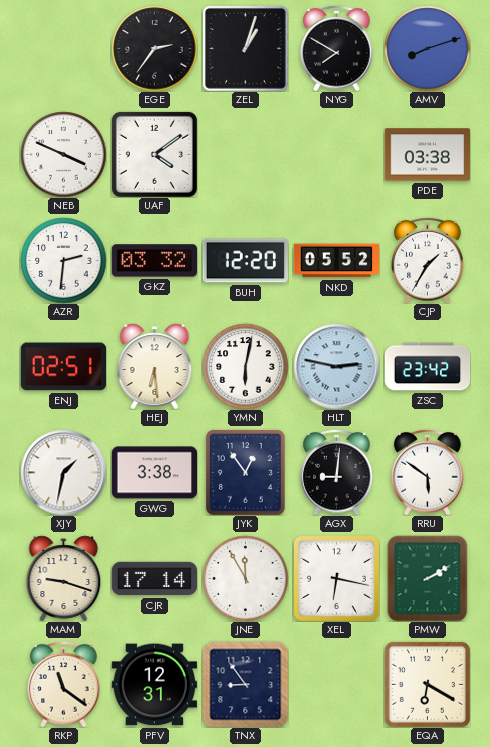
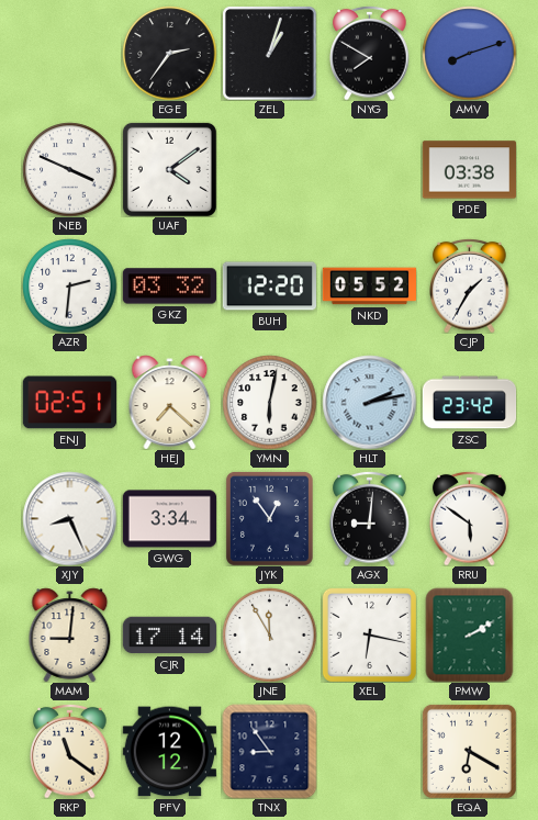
HEJ: 6:29 -> 7:22
HLT: 2:47 -> 2:13
XJY: 1:32 -> 8:26
GWG: 3:38 -> 3:34
MAM: 9:18 -> 9:01
PFV: 12:31 -> 12:12
